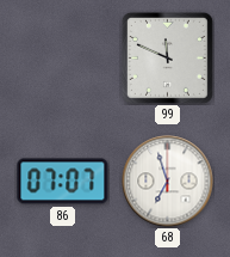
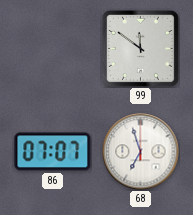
99: 11:49 -> 11:51
